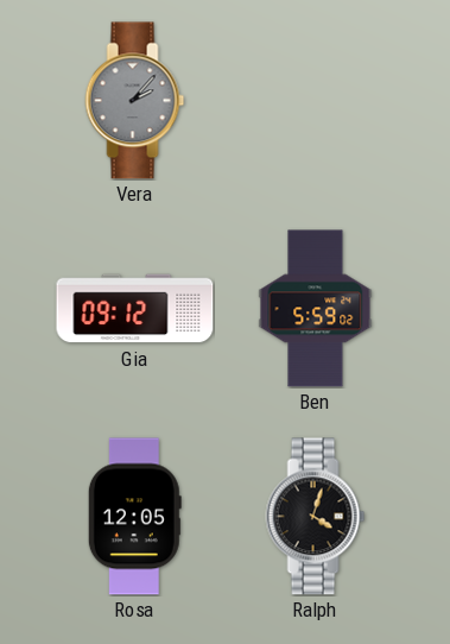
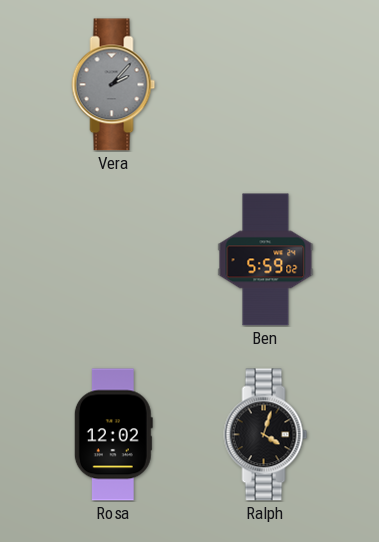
Gia: 09:12 -> none
Rosa: 12:05 -> 12:02
